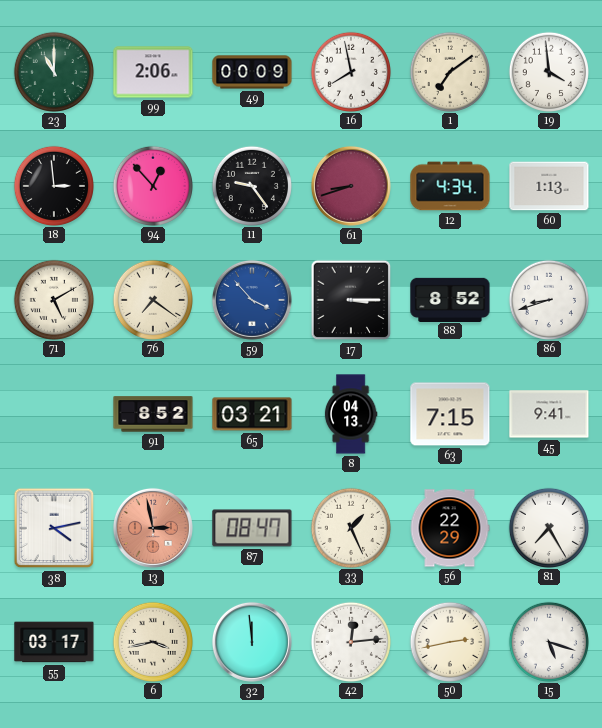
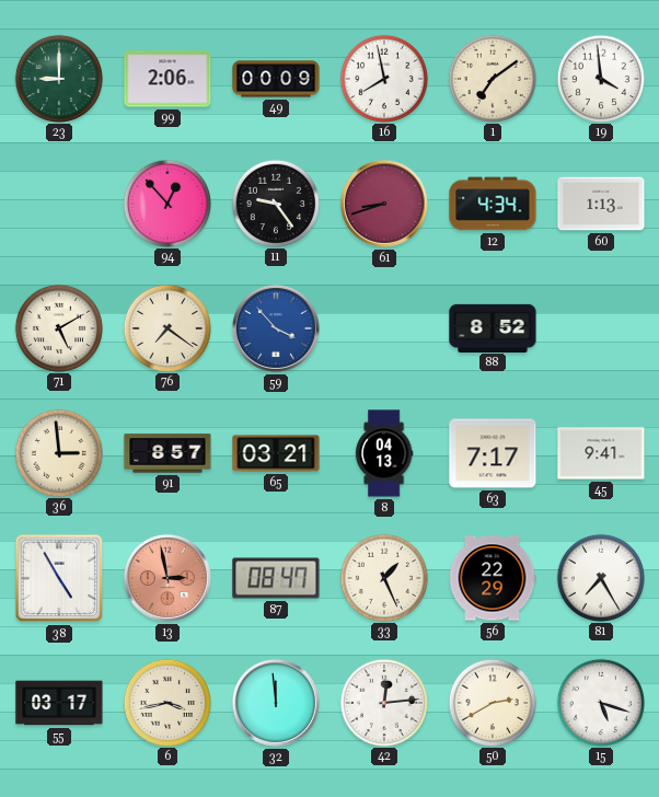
23: 11:00 -> 9:00
18: 2:59 -> none
17: 3:15 -> none
86: 8:42 -> none
36: none -> 2:59
91: 8:52 -> 8:57
63: 7:15 -> 7:17
38: 4:13 -> 4:55
50: 2:43 -> 2:40
